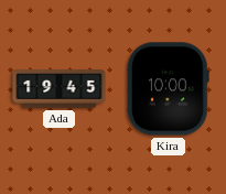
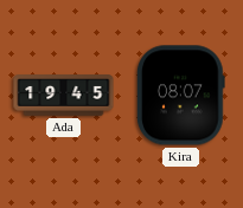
Kira: 10:00 -> 08:07
